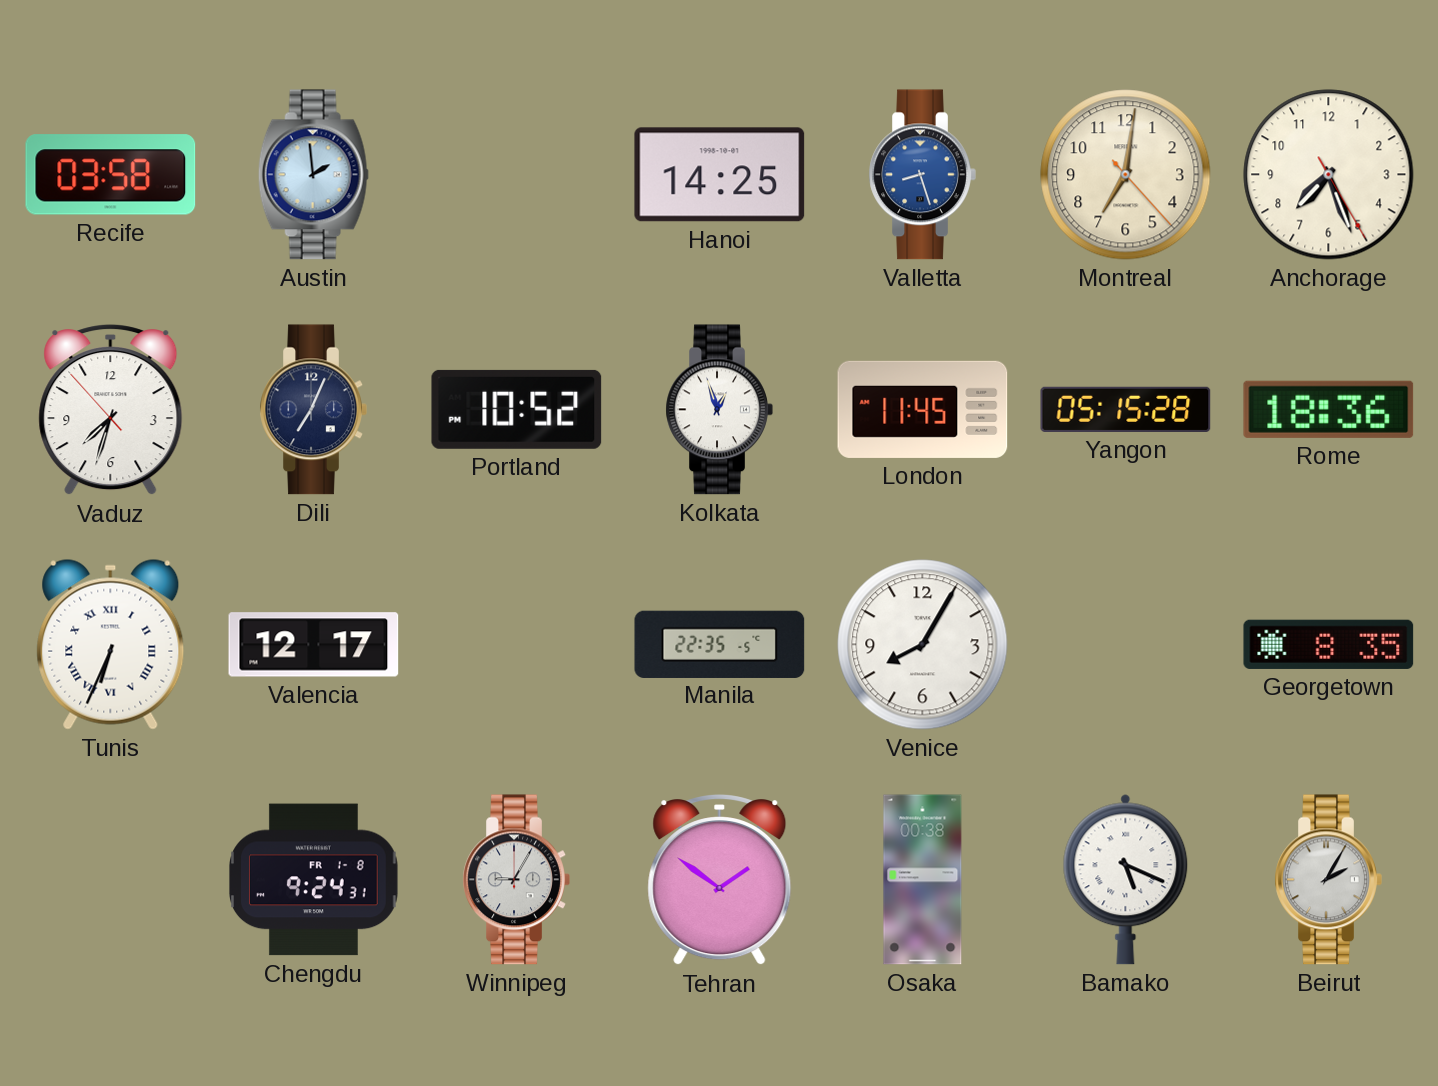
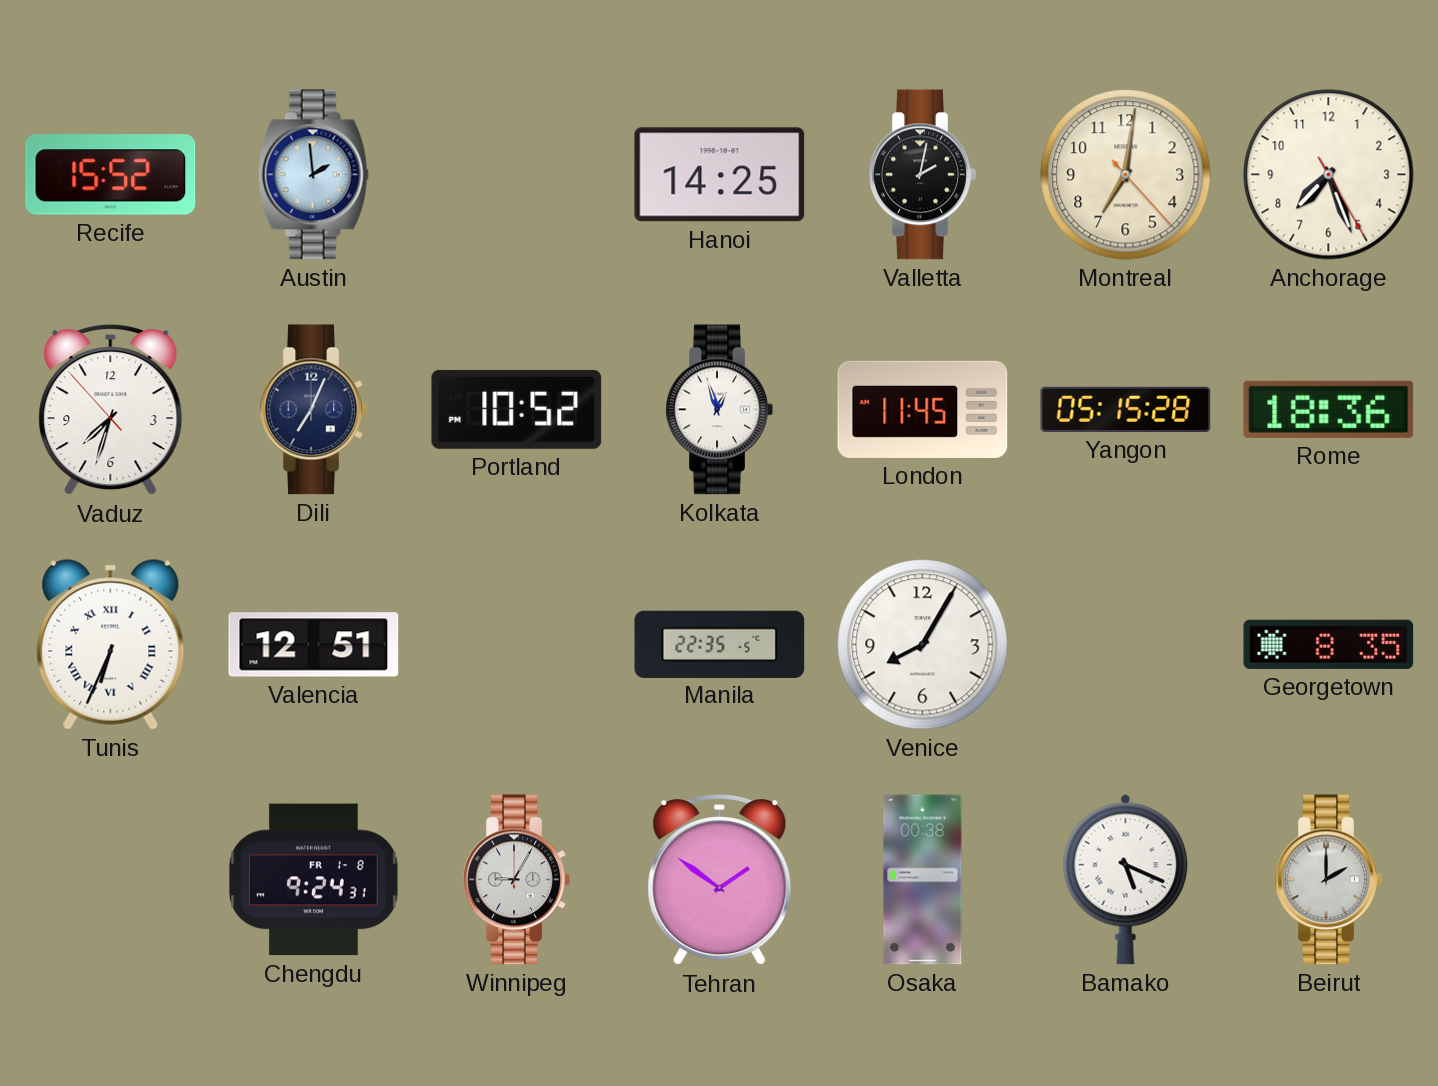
Recife: 03:58 -> 15:52
Valletta: 8:27 -> 2:02
Valletta dial: blue -> black
Valencia: 12:17 -> 12:51
Beirut: 2:05 -> 2:00
